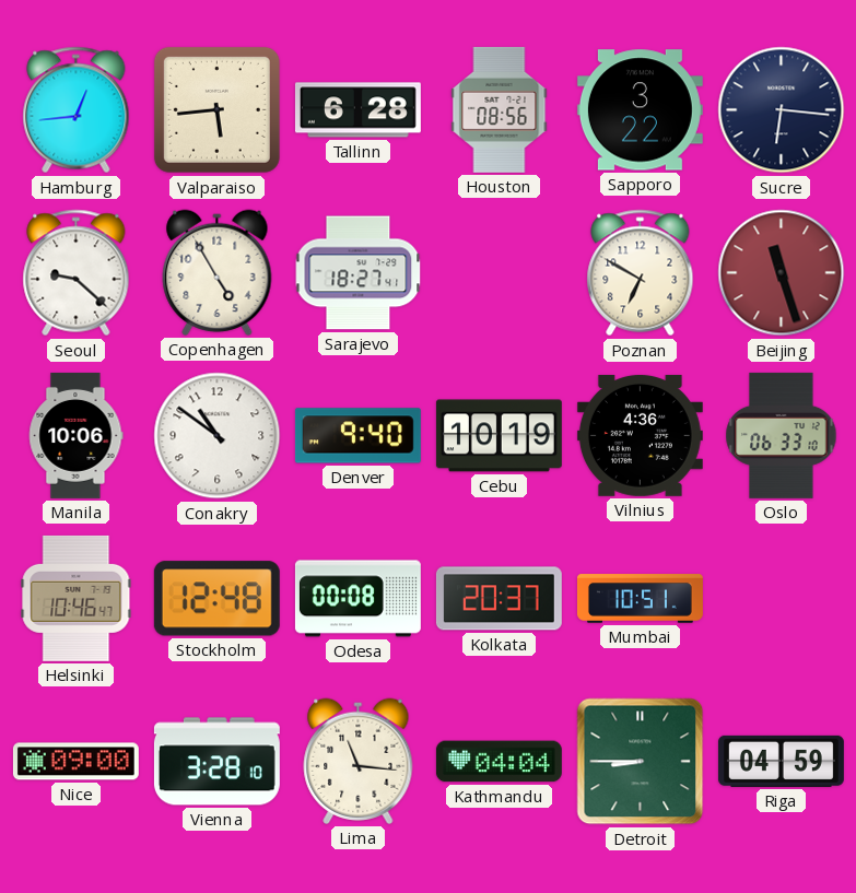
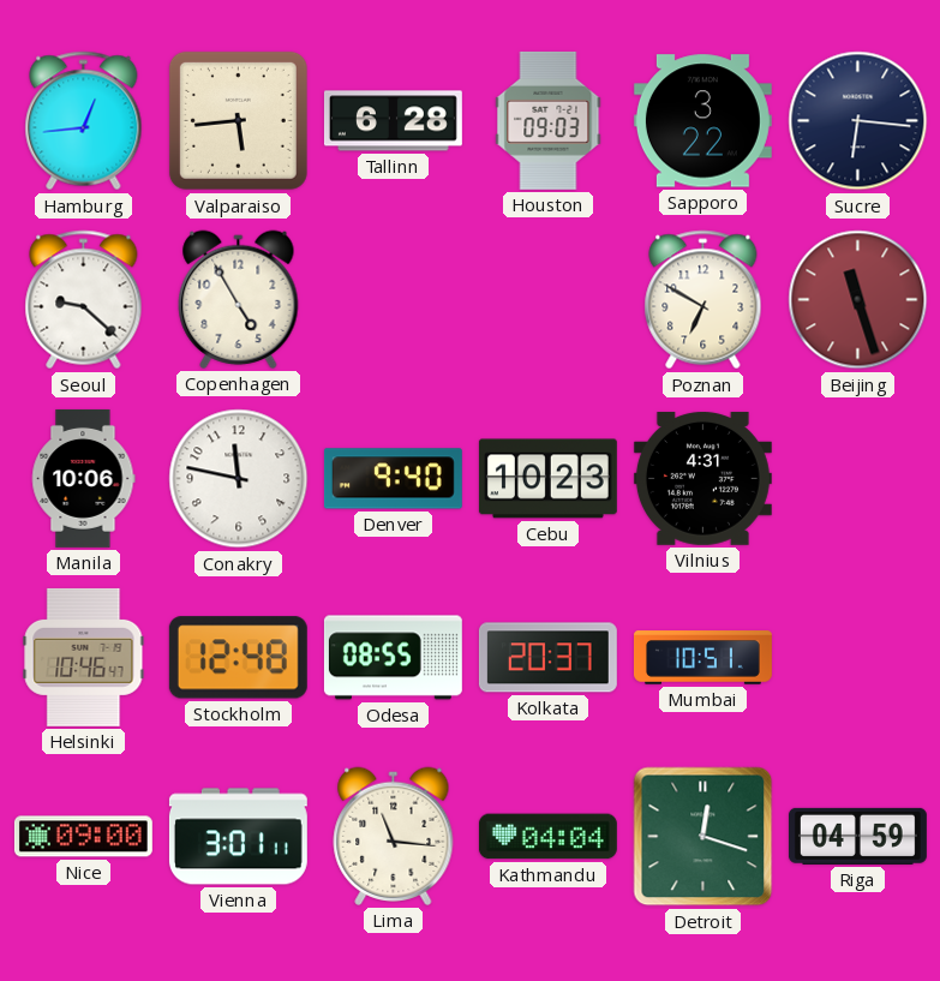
Houston: 08:56 -> 09:03
Sarajevo: 18:27 -> none
Conakry: 10:51 -> 11:47
Cebu: 10:19 -> 10:23
Vilnius: 4:36 -> 4:31
Oslo: 06:33 -> none
Odesa: 00:08 -> 08:55
Vienna: 3:28 -> 3:01
Detroit: 8:45 -> 12:18
